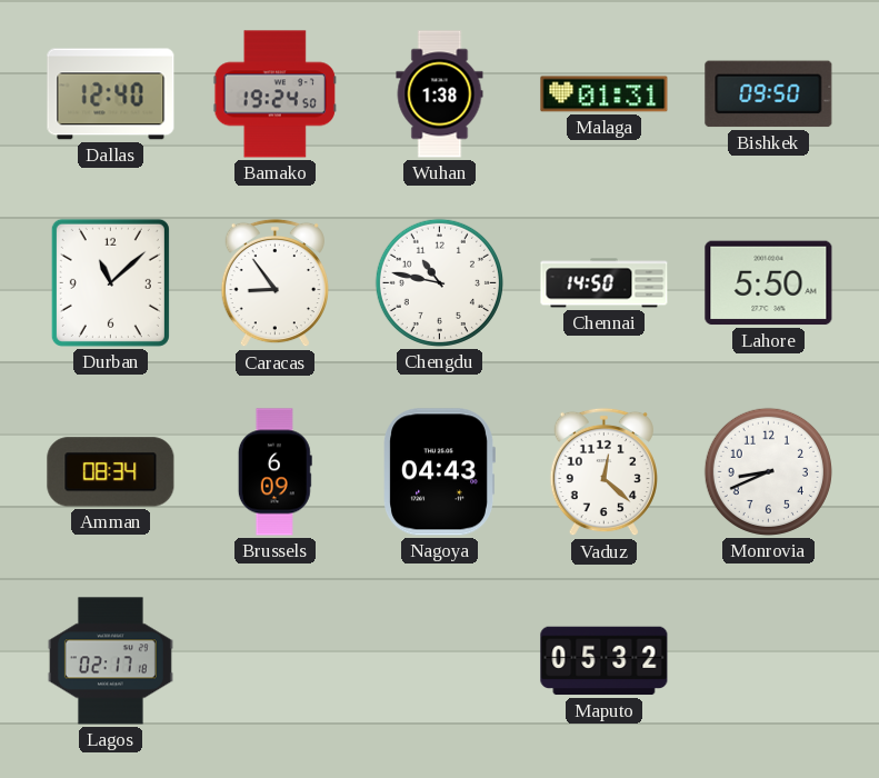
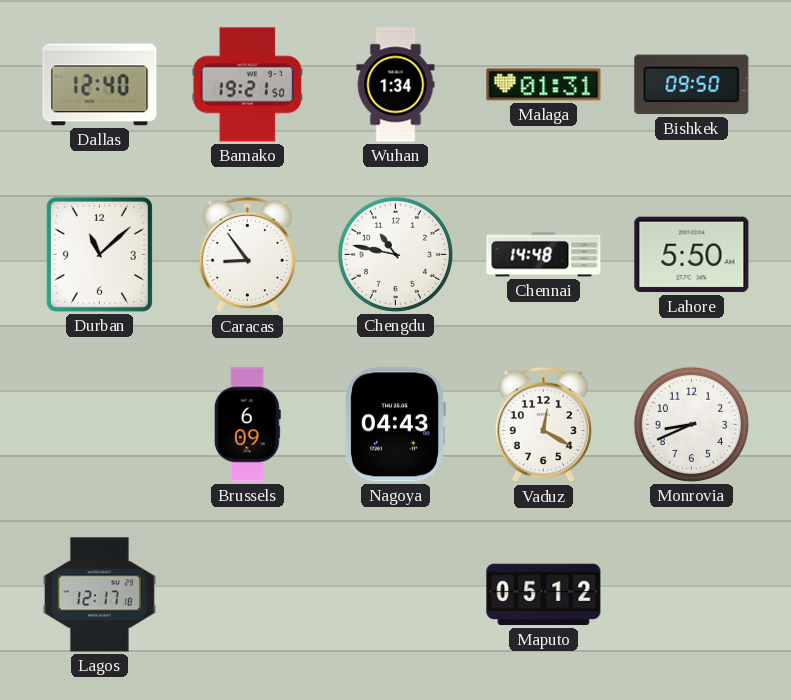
Bamako: 19:24 -> 19:21
Wuhan: 1:38 -> 1:34
Chennai: 14:50 -> 14:48
Amman: 08:34 -> none
Vaduz: 12:22 -> 12:20
Lagos: 02:17 -> 12:17
Maputo: 05:32 -> 05:12
